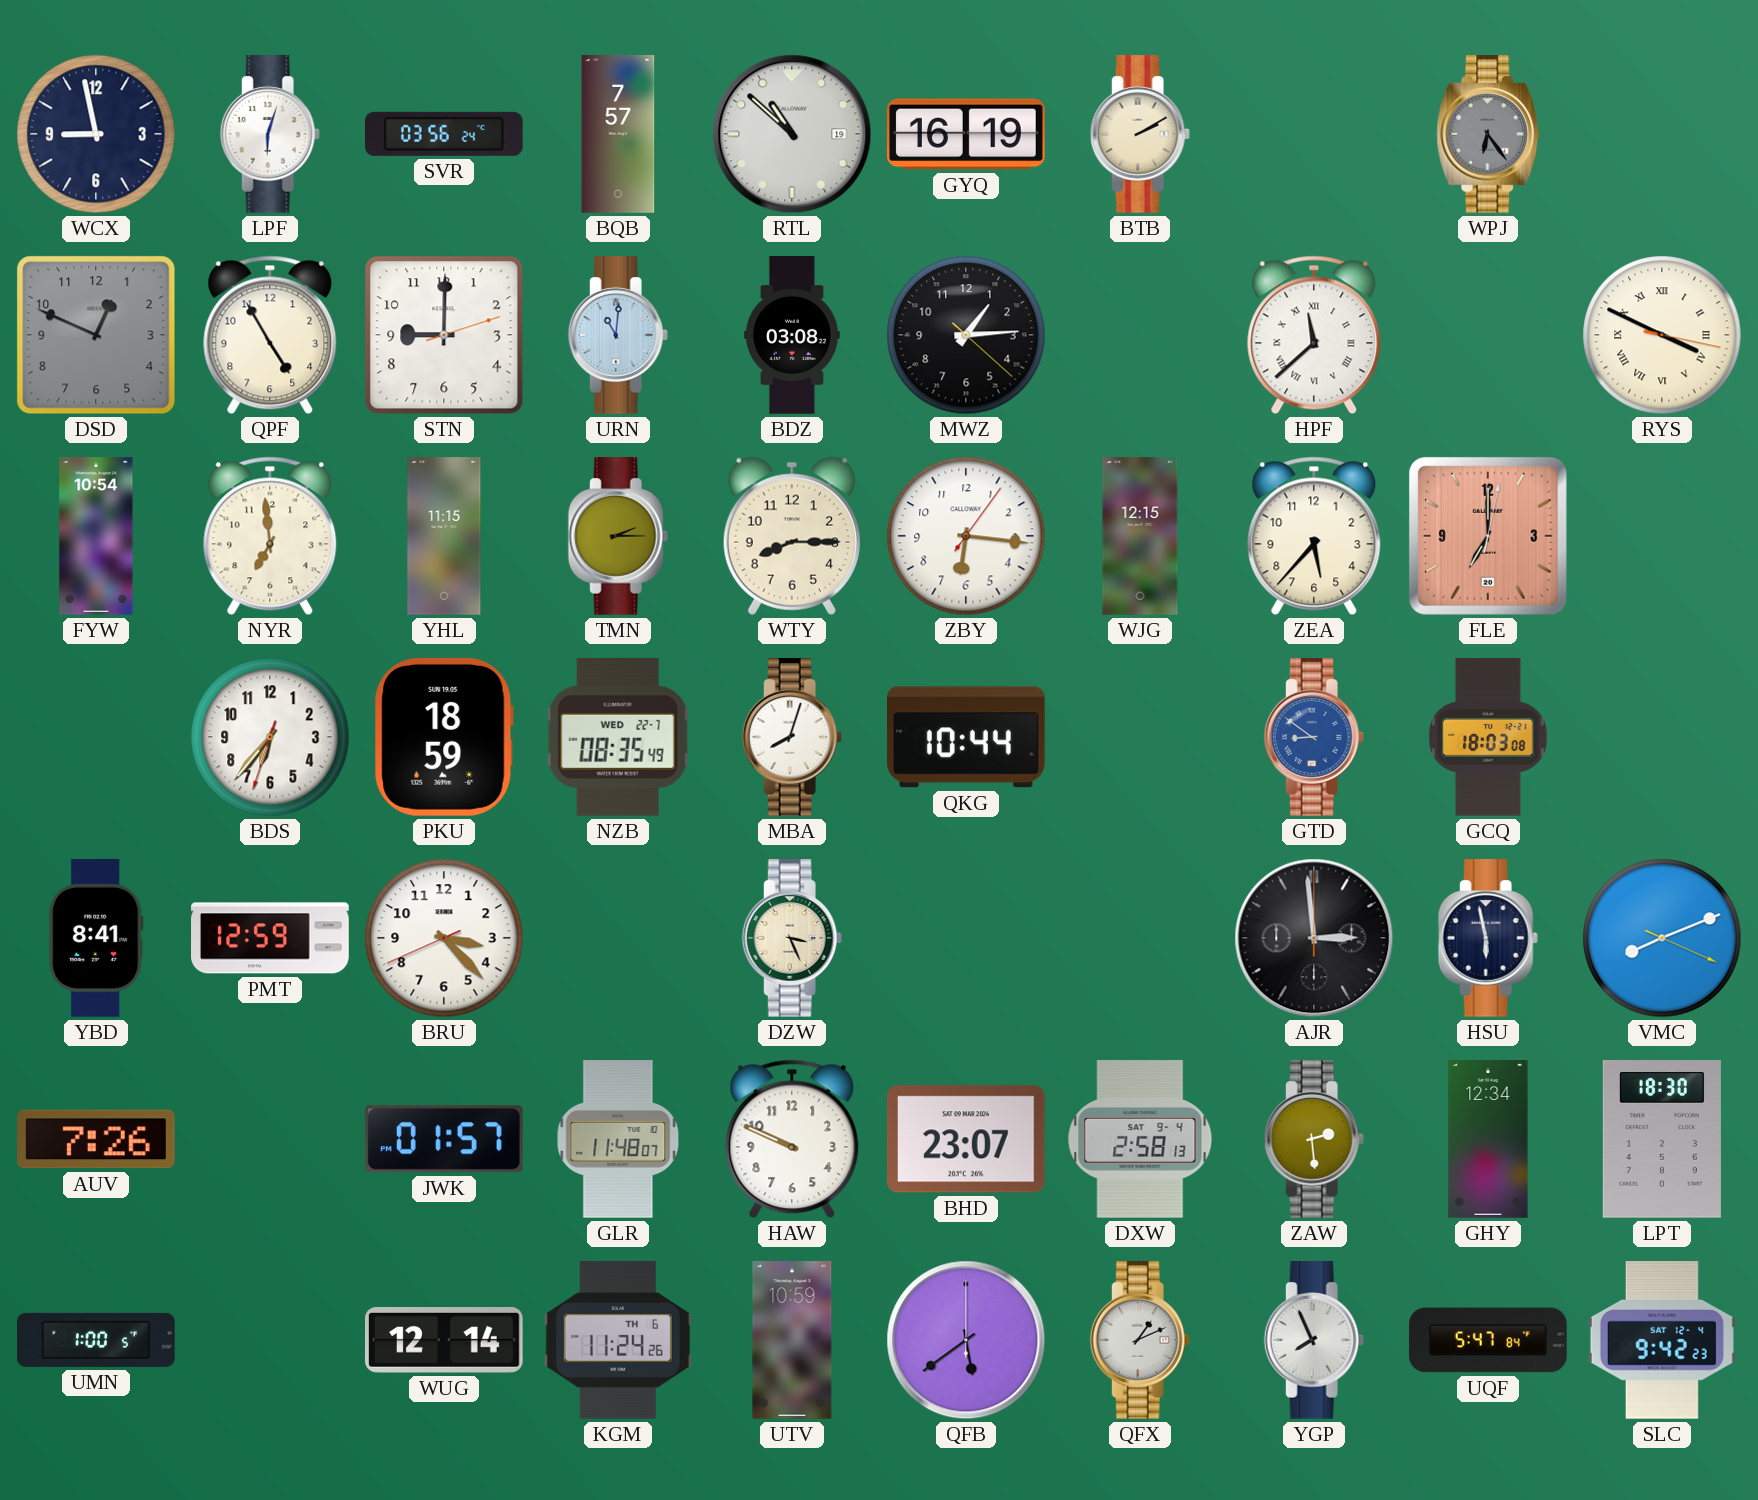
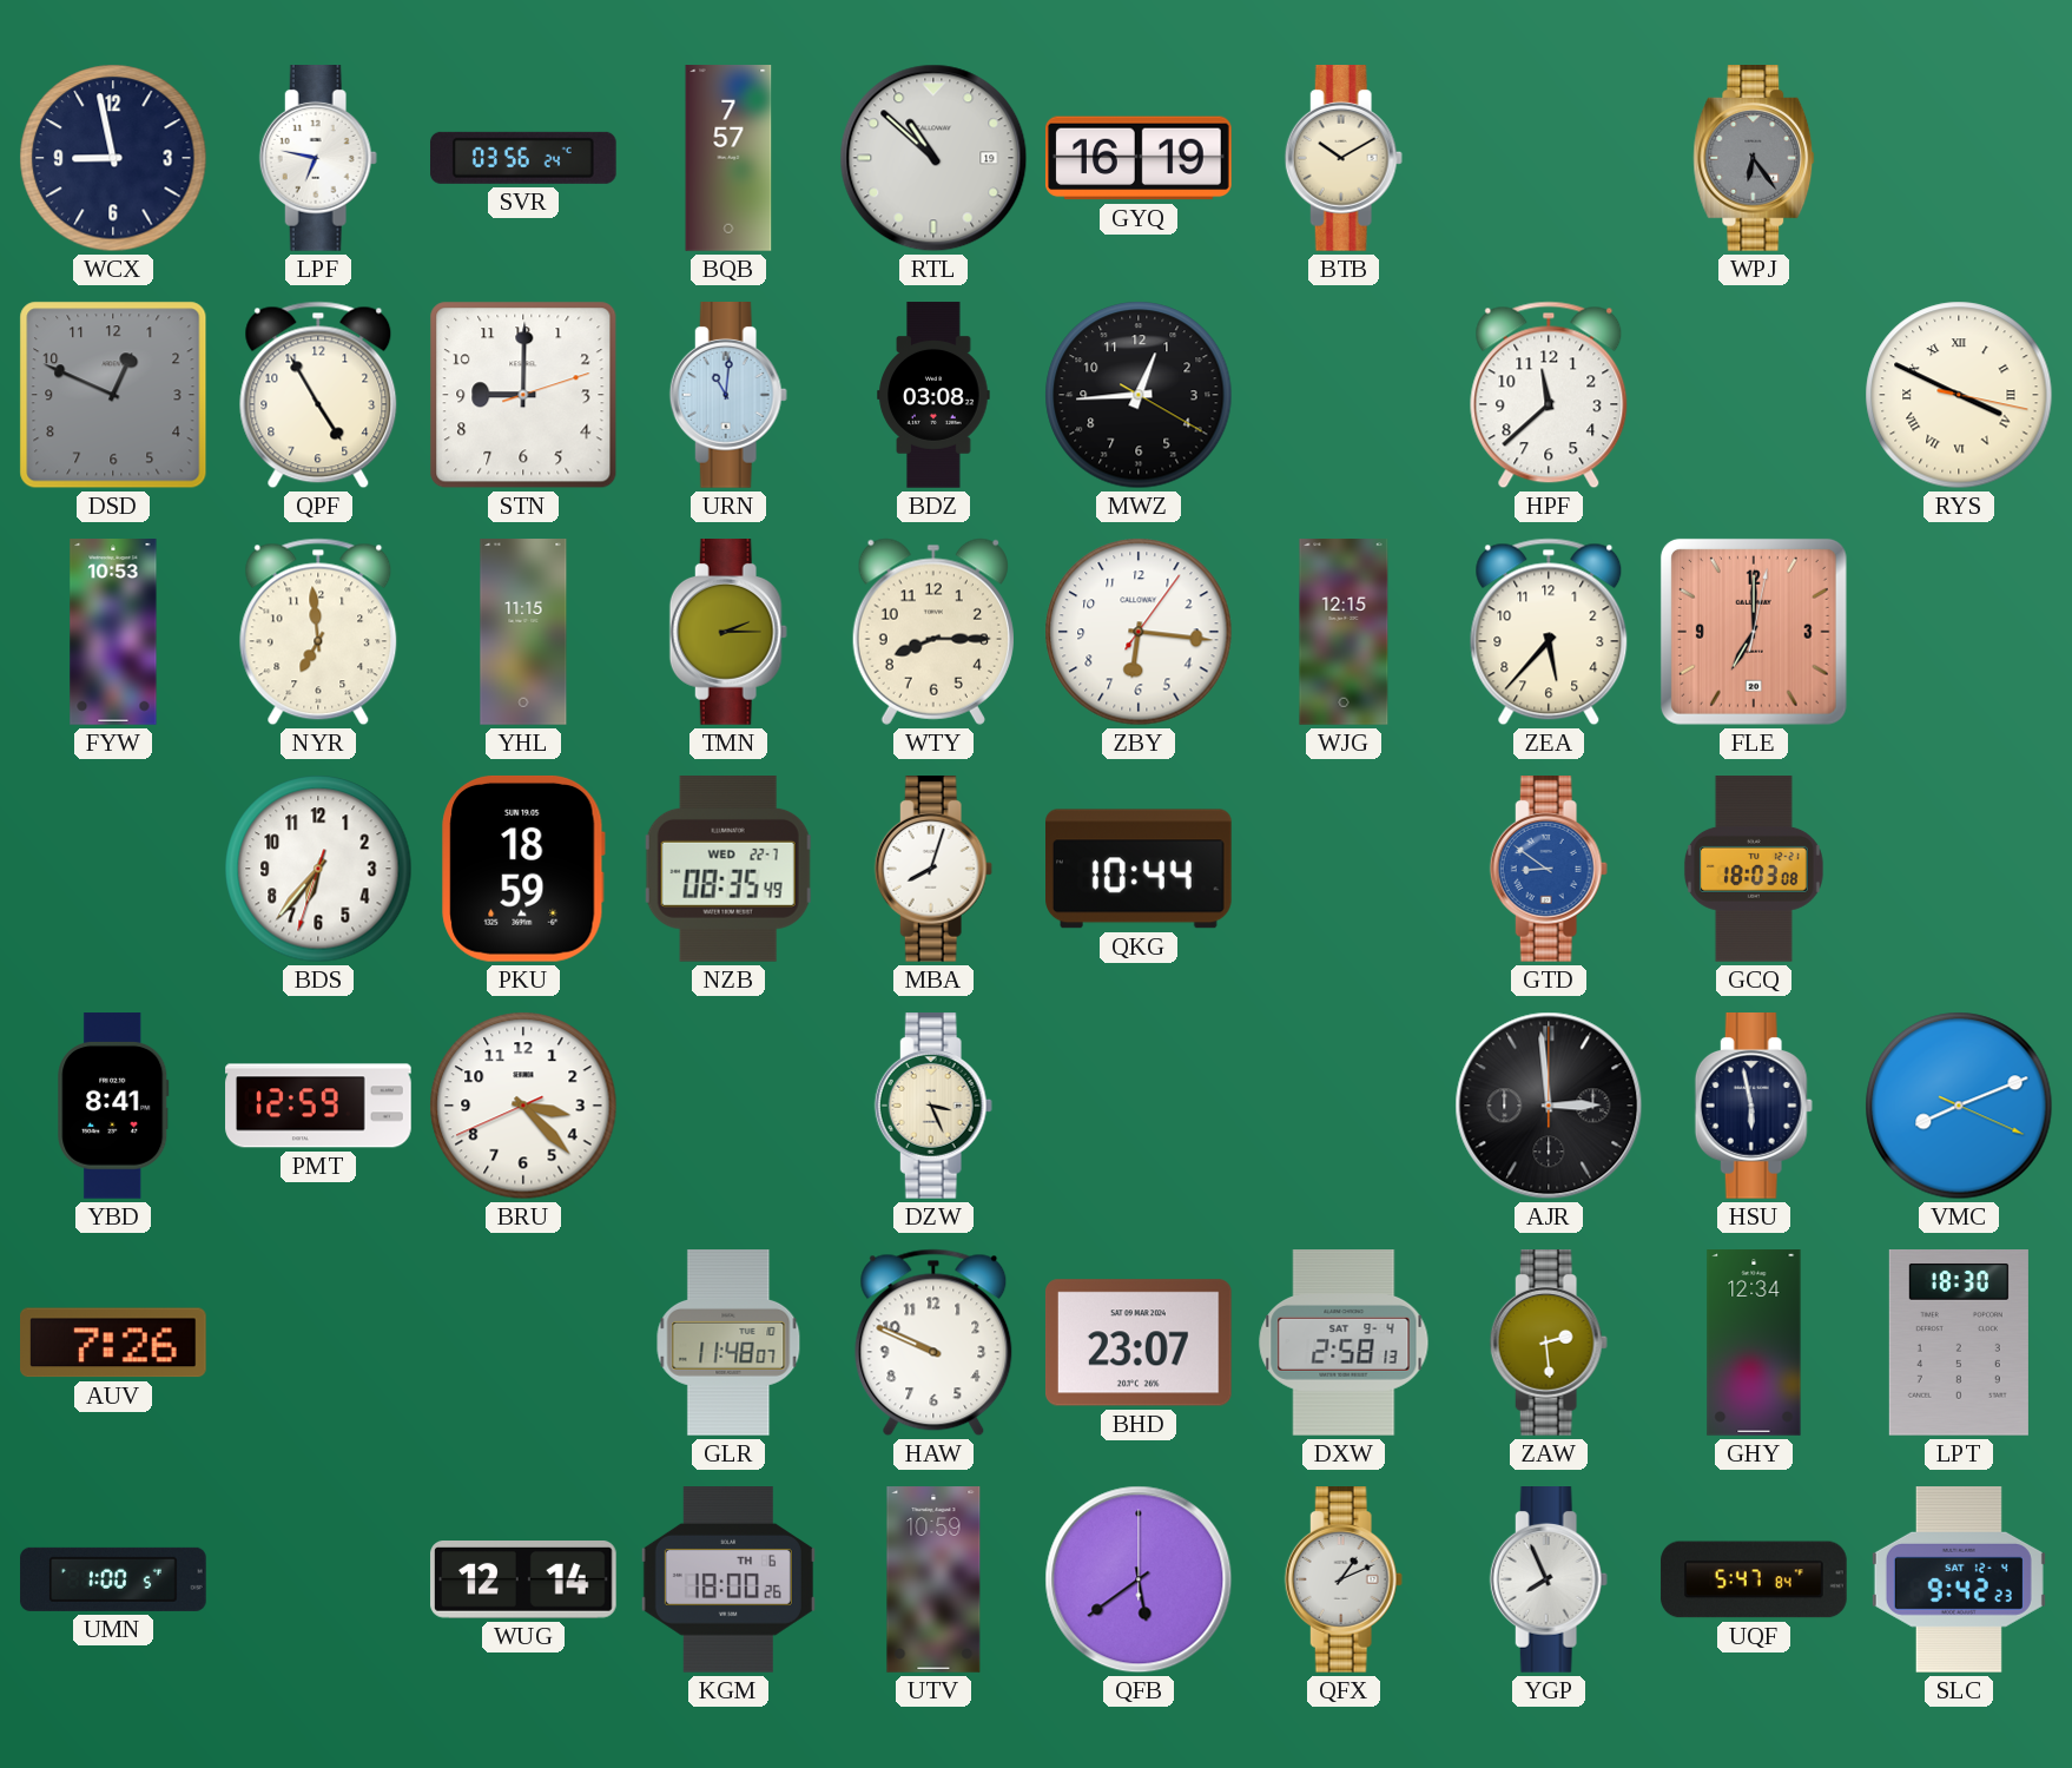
LPF: 6:03 -> 6:47
BTB: 2:10 -> 10:10
MWZ: 1:14 -> 12:44
HPF numerals: Roman -> Arabic
FYW: 10:54 -> 10:53
JWK: 01:57 -> none
KGM: 11:24 -> 18:00
